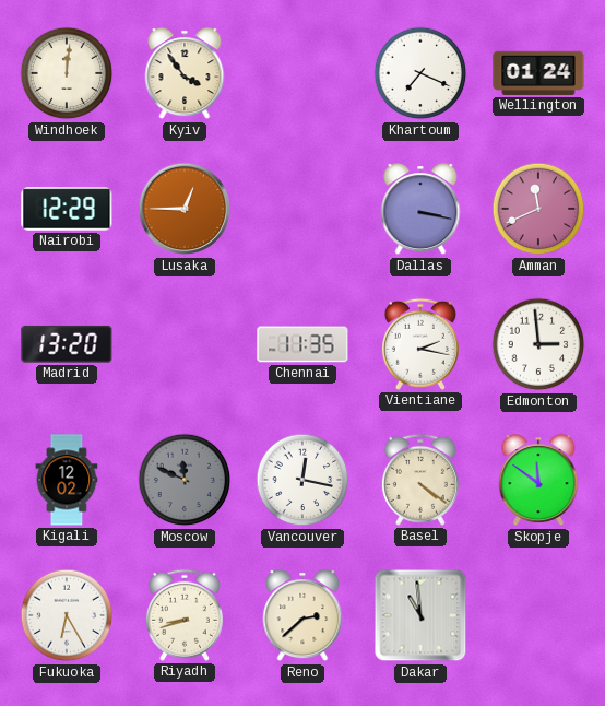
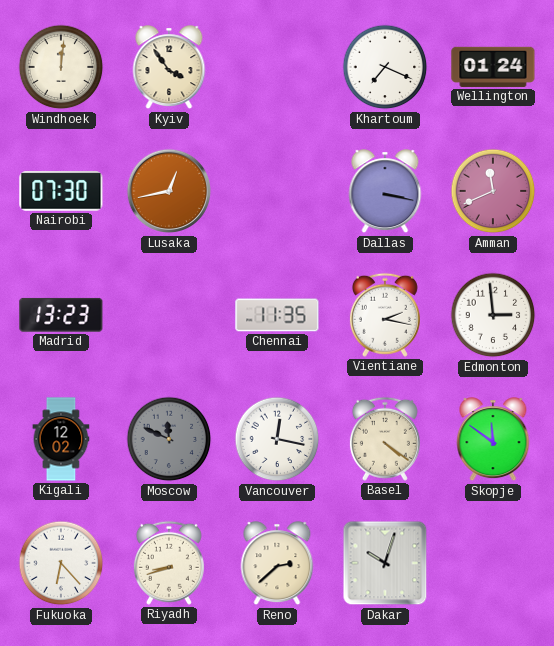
Nairobi: 12:29 -> 07:30
Lusaka: 12:45 -> 12:43
Madrid: 13:20 -> 13:23
Fukuoka: 6:25 -> 6:23
Dakar: 10:59 -> 10:03
